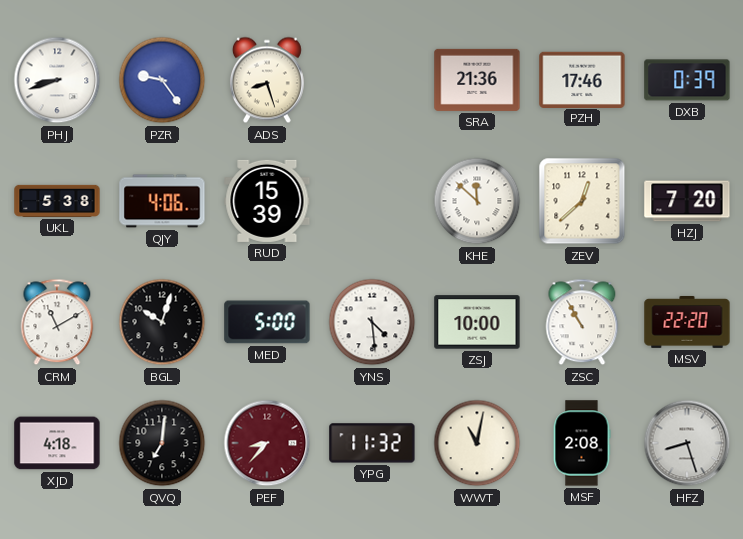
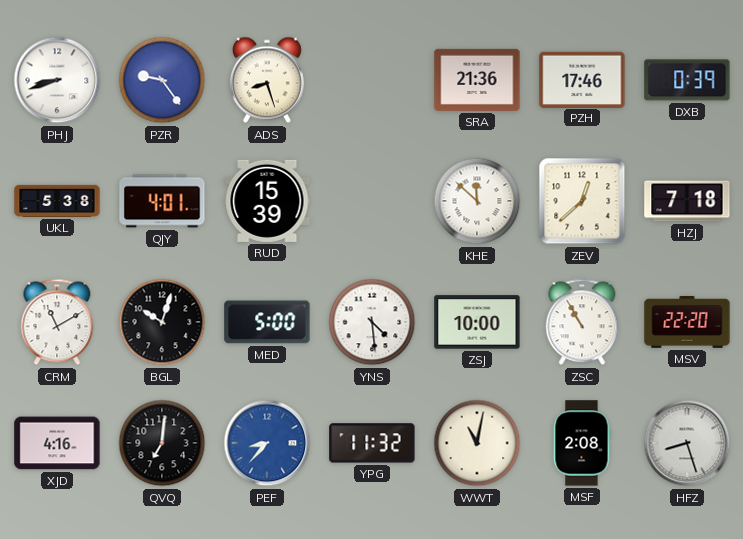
QJY: 4:06 -> 4:01
HZJ: 7:20 -> 7:18
XJD: 4:18 -> 4:16
PEF dial: burgundy -> blue
